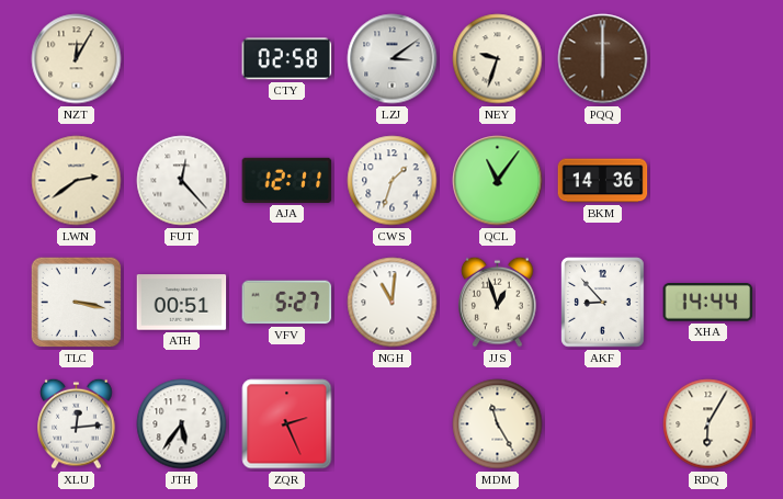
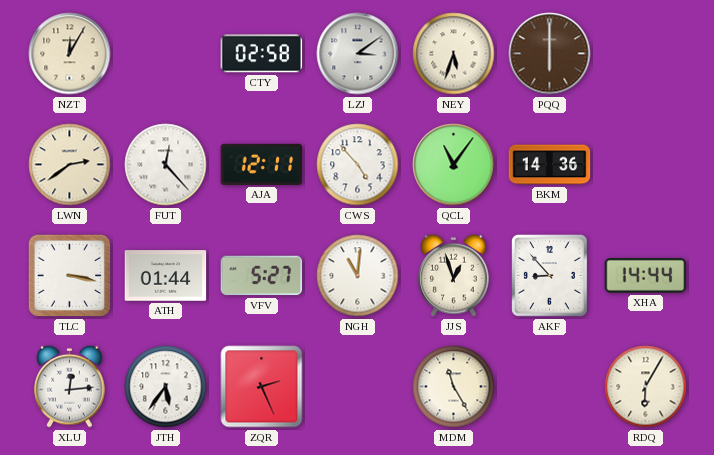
NEY: 9:33 -> 5:33
CWS: 1:33 -> 4:53
ATH: 00:51 -> 01:44
